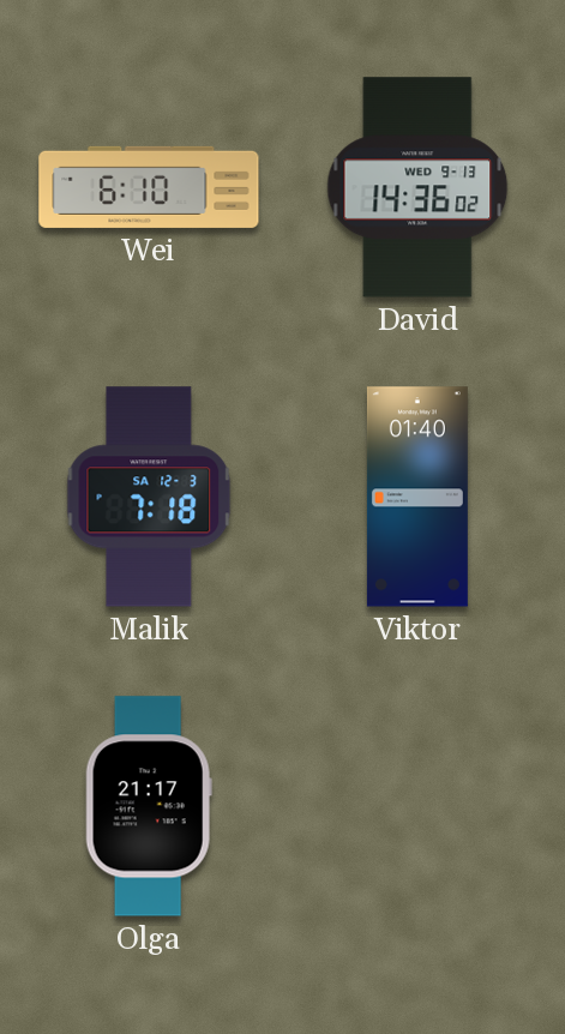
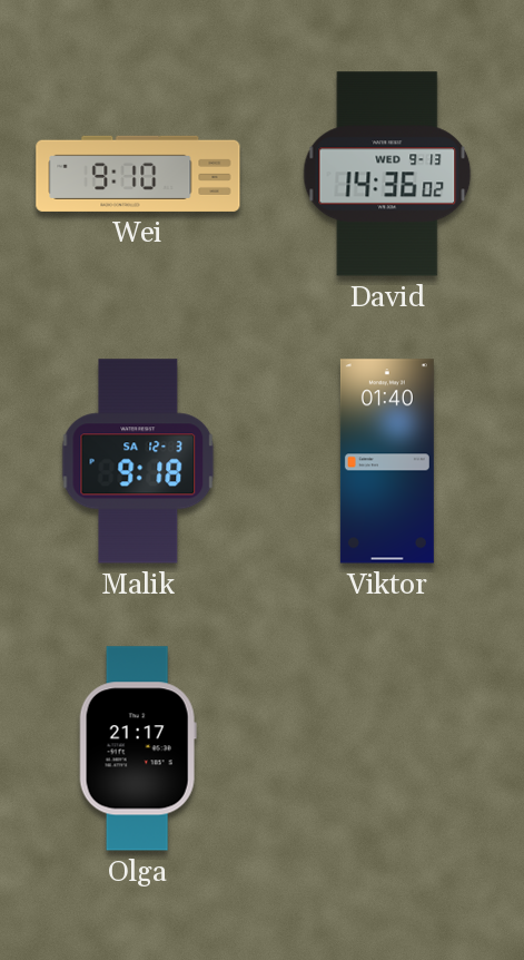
Wei: 6:10 -> 9:10
Malik: 7:18 -> 9:18
